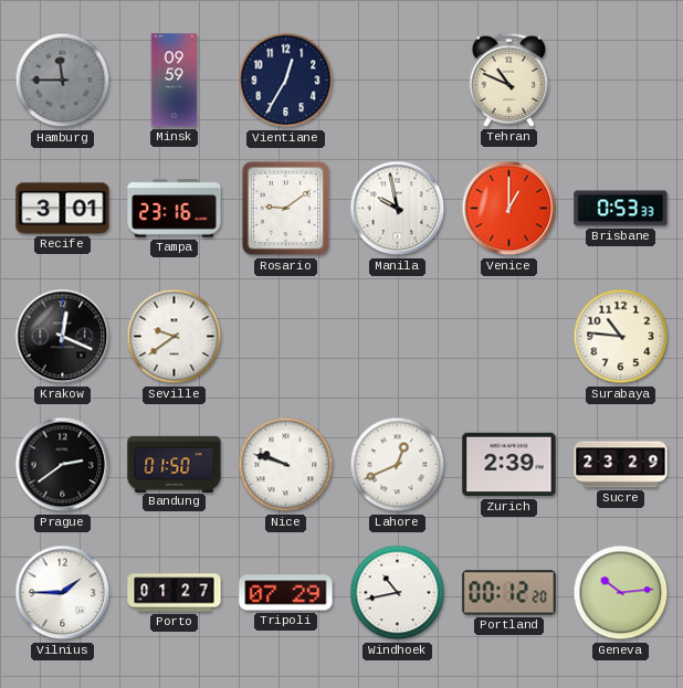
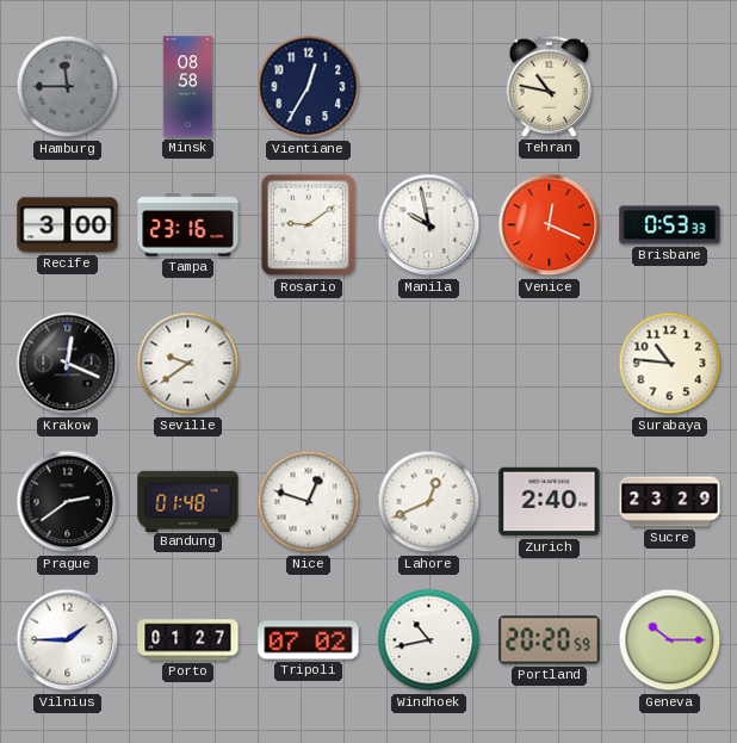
Minsk: 09:59 -> 08:58
Tehran: 10:49 -> 10:47
Recife: 3:01 -> 3:00
Venice: 1:00 -> 12:19
Bandung: 01:50 -> 01:48
Nice: 9:48 -> 12:48
Zurich: 2:39 -> 2:40
Tripoli: 07:29 -> 07:02
Portland: 00:12 -> 20:20
Geneva: 10:14 -> 10:15
